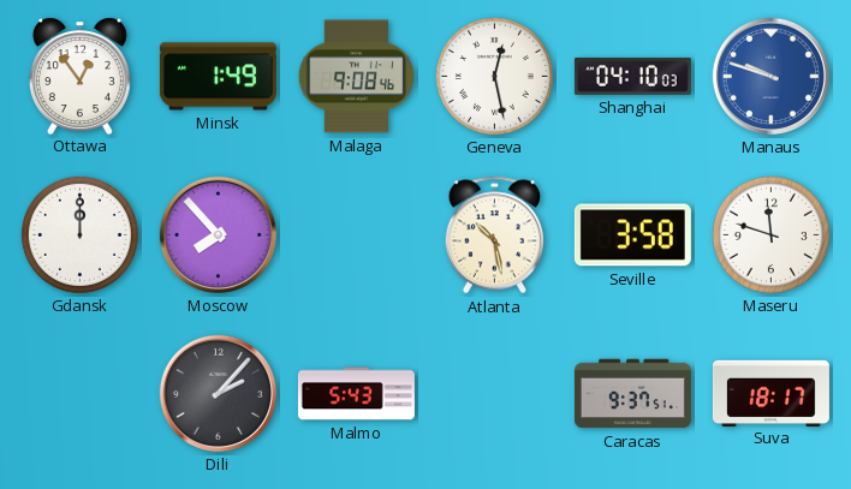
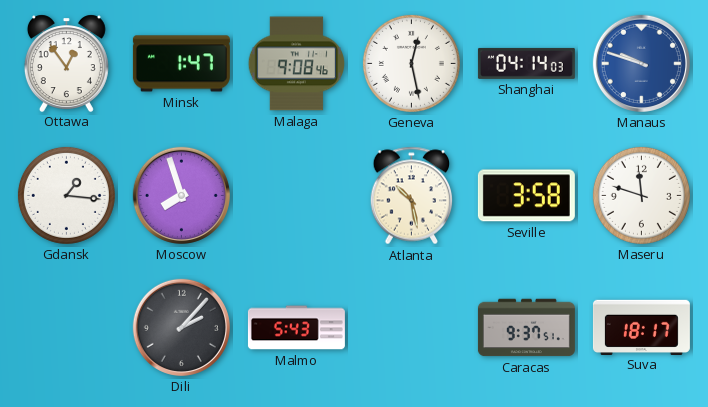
Minsk: 1:49 -> 1:47
Shanghai: 04:10 -> 04:14
Gdansk: 12:00 -> 1:16
Moscow: 7:53 -> 7:57
